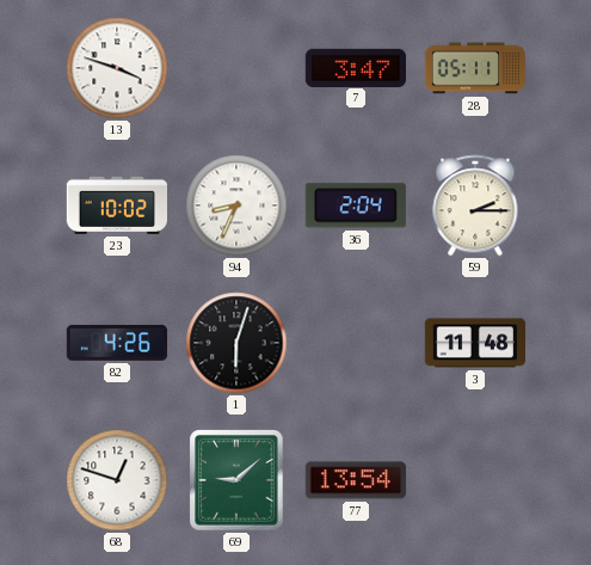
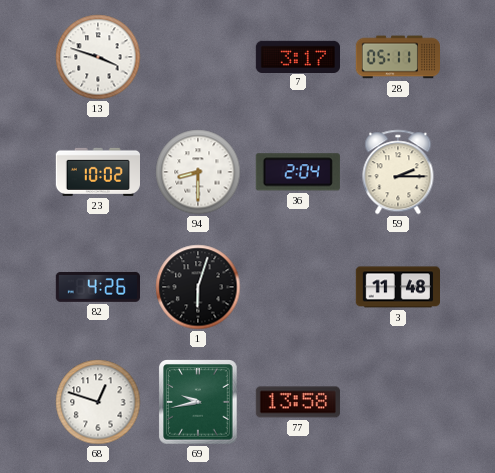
7: 3:47 -> 3:17
94: 8:34 -> 8:30
69: 9:08 -> 9:43
77: 13:54 -> 13:58
